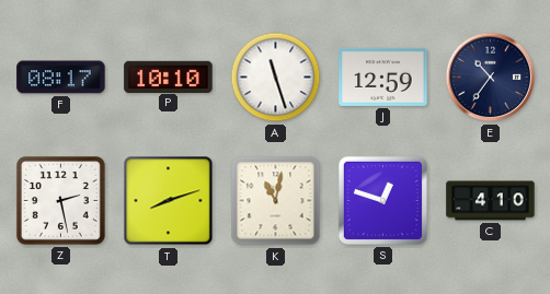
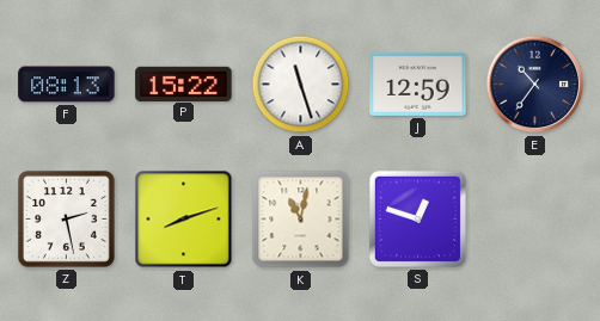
F: 08:17 -> 08:13
P: 10:10 -> 15:22
C: 4:10 -> none
